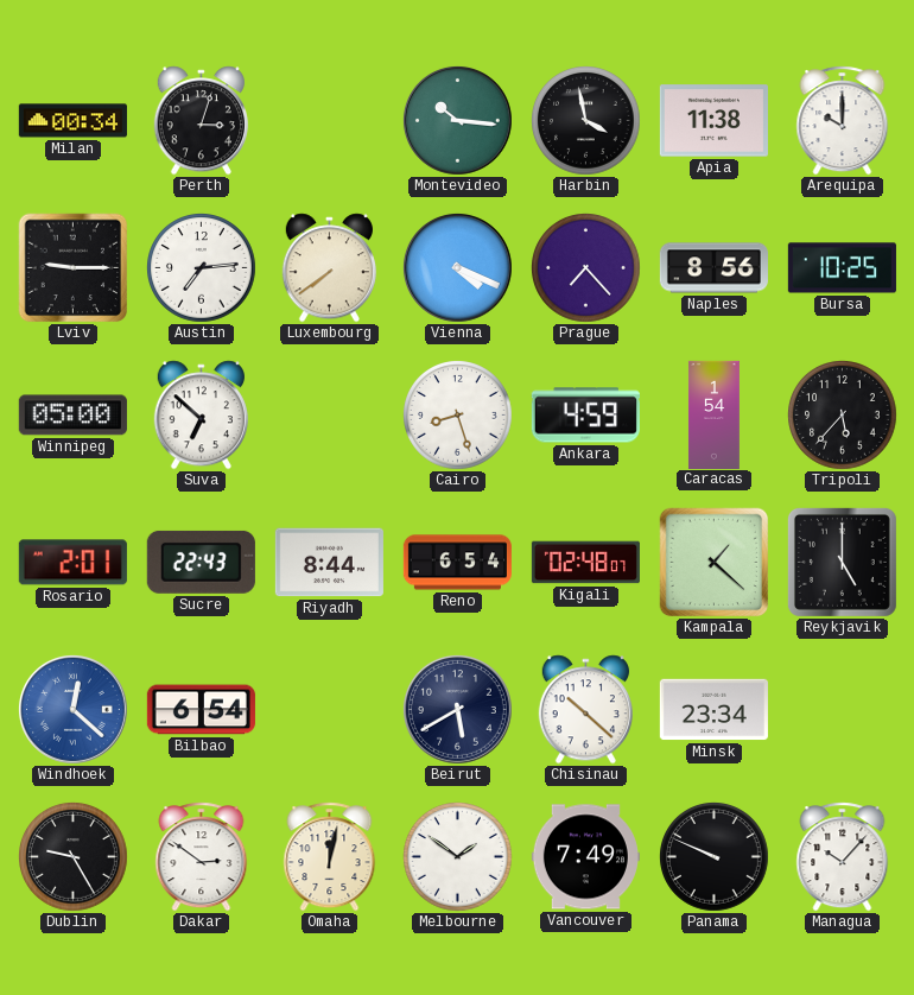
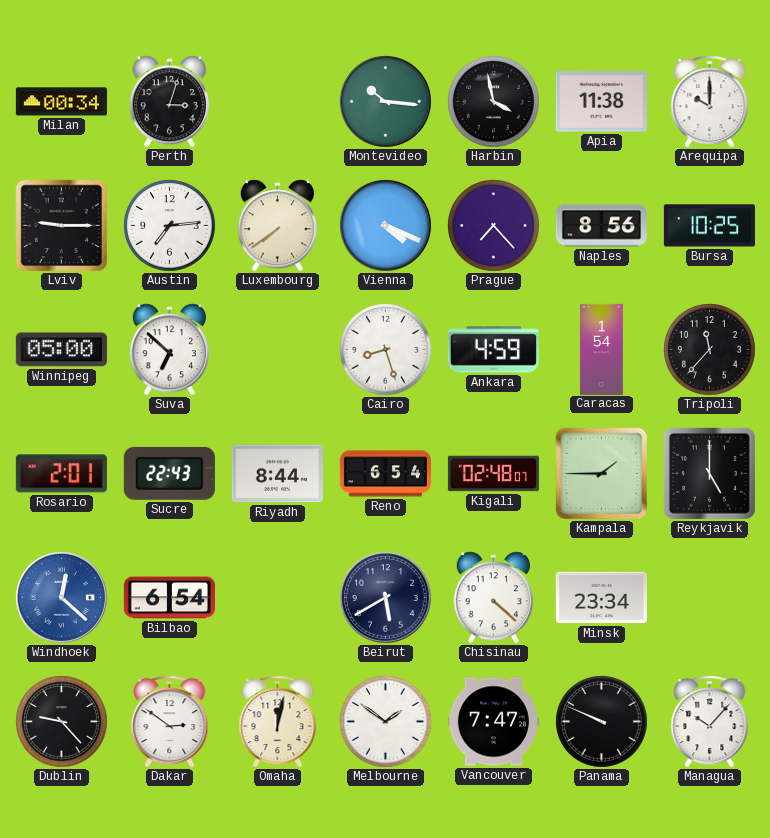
Tripoli: 5:37 -> 11:37
Kampala: 1:22 -> 1:45
Chisinau: 10:22 -> 4:22
Dublin: 9:25 -> 9:23
Vancouver: 7:49 -> 7:47
